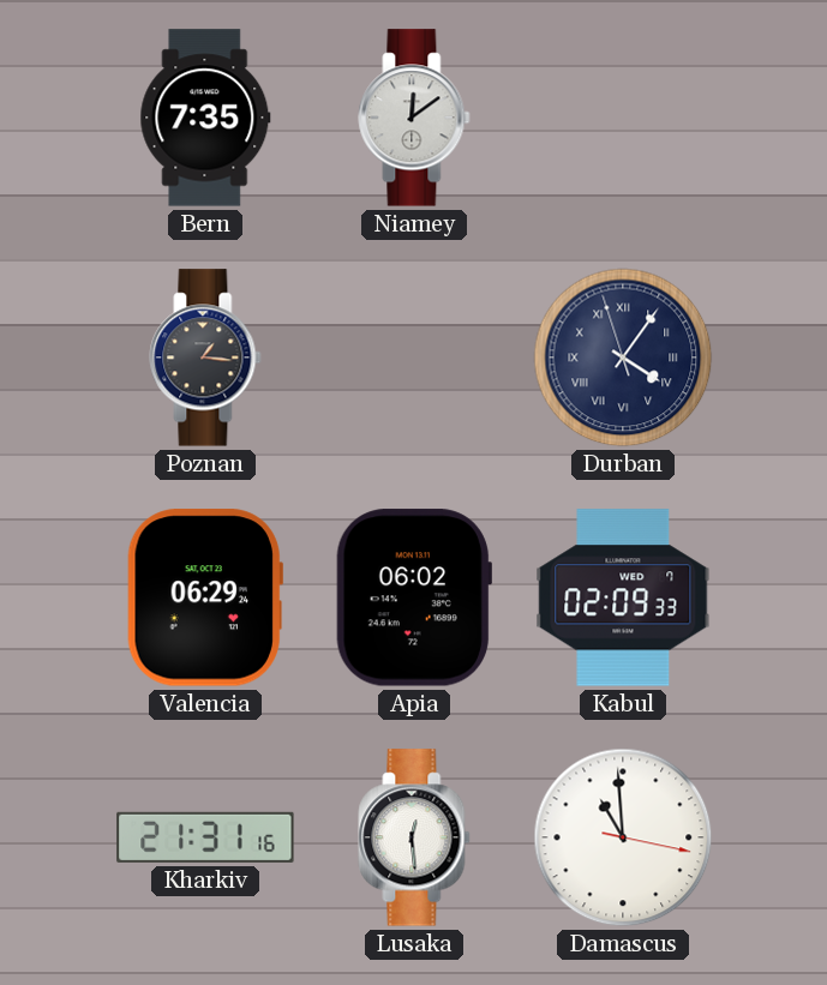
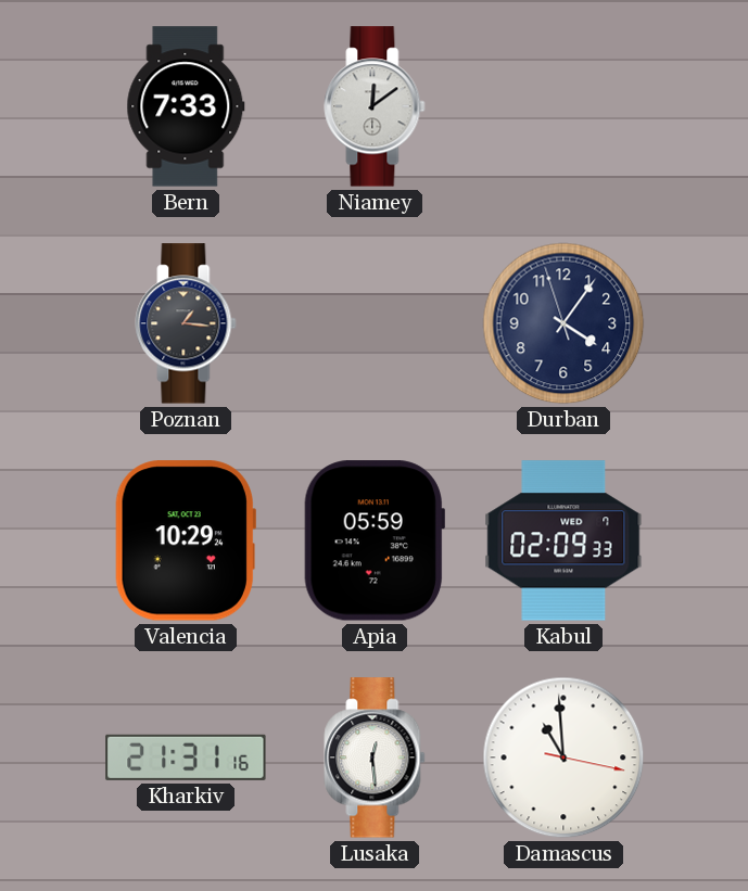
Bern: 7:35 -> 7:33
Durban numerals: Roman -> Arabic
Valencia: 06:29 -> 10:29
Apia: 06:02 -> 05:59
